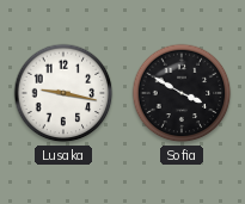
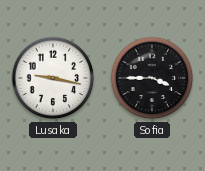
Sofia: 3:50 -> 3:45
